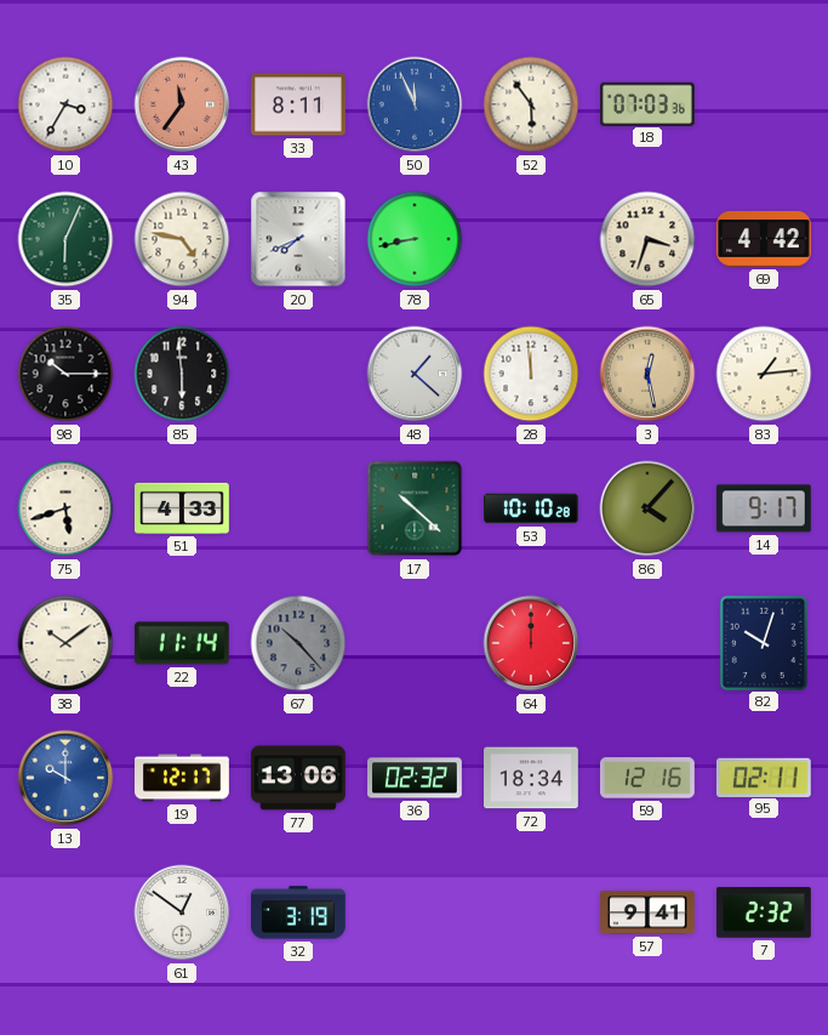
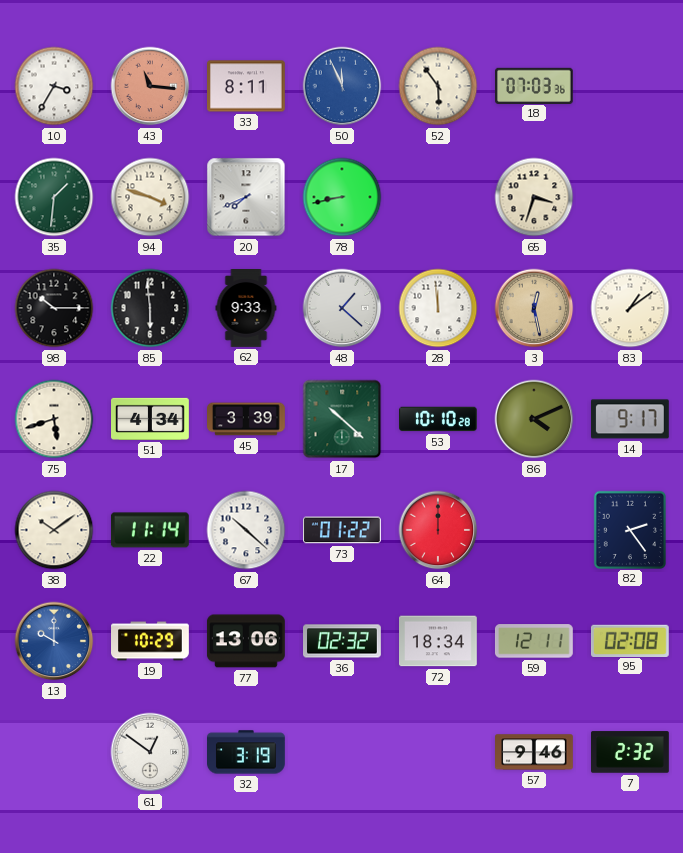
43: 11:36 -> 11:16
35: 6:04 -> 1:31
94: 4:47 -> 3:48
69: 4:42 -> none
62: none -> 9:33
83: 1:14 -> 1:09
51: 4:33 -> 4:34
45: none -> 3:39
86: 4:07 -> 4:11
67: 10:23 -> 10:22
67 dial: grey -> white
73: none -> 01:22
82: 10:03 -> 2:24
19: 12:17 -> 10:29
59: 12:16 -> 12:11
95: 02:11 -> 02:08
57: 9:41 -> 9:46
